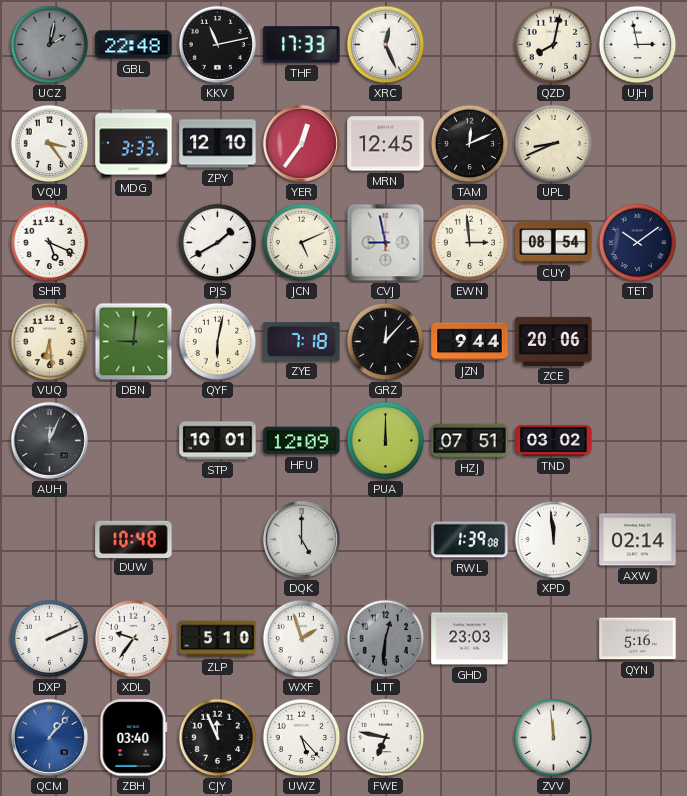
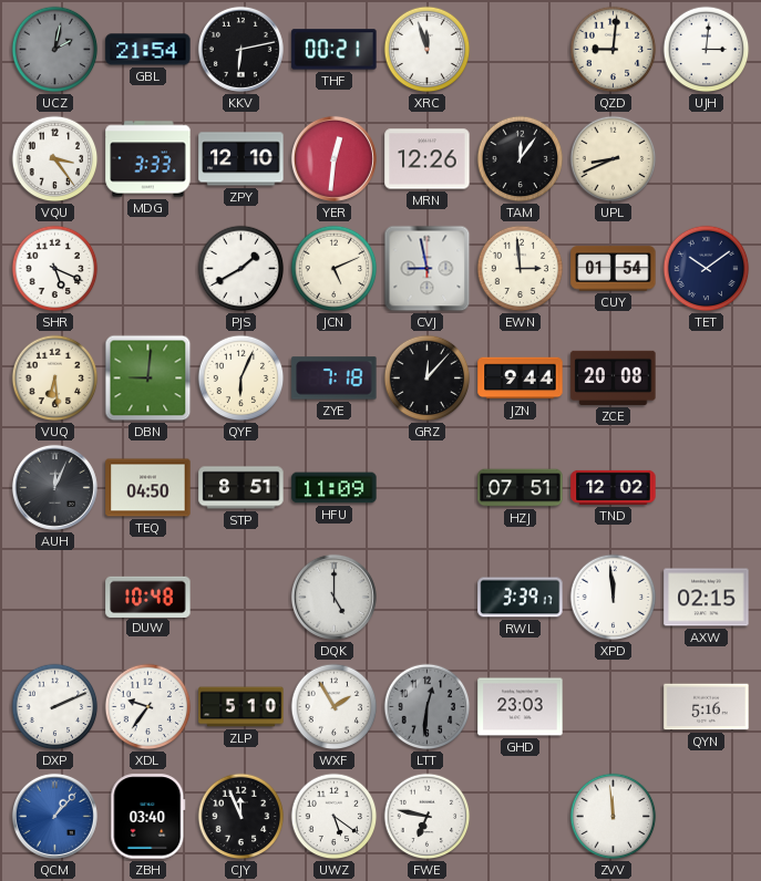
GBL: 22:48 -> 21:54
KKV: 11:13 -> 6:13
THF: 17:33 -> 00:21
XRC: 12:26 -> 11:57
QZD: 8:02 -> 9:01
UJH: 2:58 -> 3:01
YER: 12:36 -> 12:31
MRN: 12:45 -> 12:26
TAM: 12:11 -> 12:06
CUY: 08:54 -> 01:54
QYF: 6:02 -> 6:04
ZCE: 20:06 -> 20:08
TEQ: none -> 04:50
STP: 10:01 -> 8:51
HFU: 12:09 -> 11:09
PUA: 12:00 -> none
TND: 03:02 -> 12:02
RWL: 1:39 -> 3:39
AXW: 02:14 -> 02:15
WXF: 1:57 -> 1:55
UWZ: 5:23 -> 5:21
